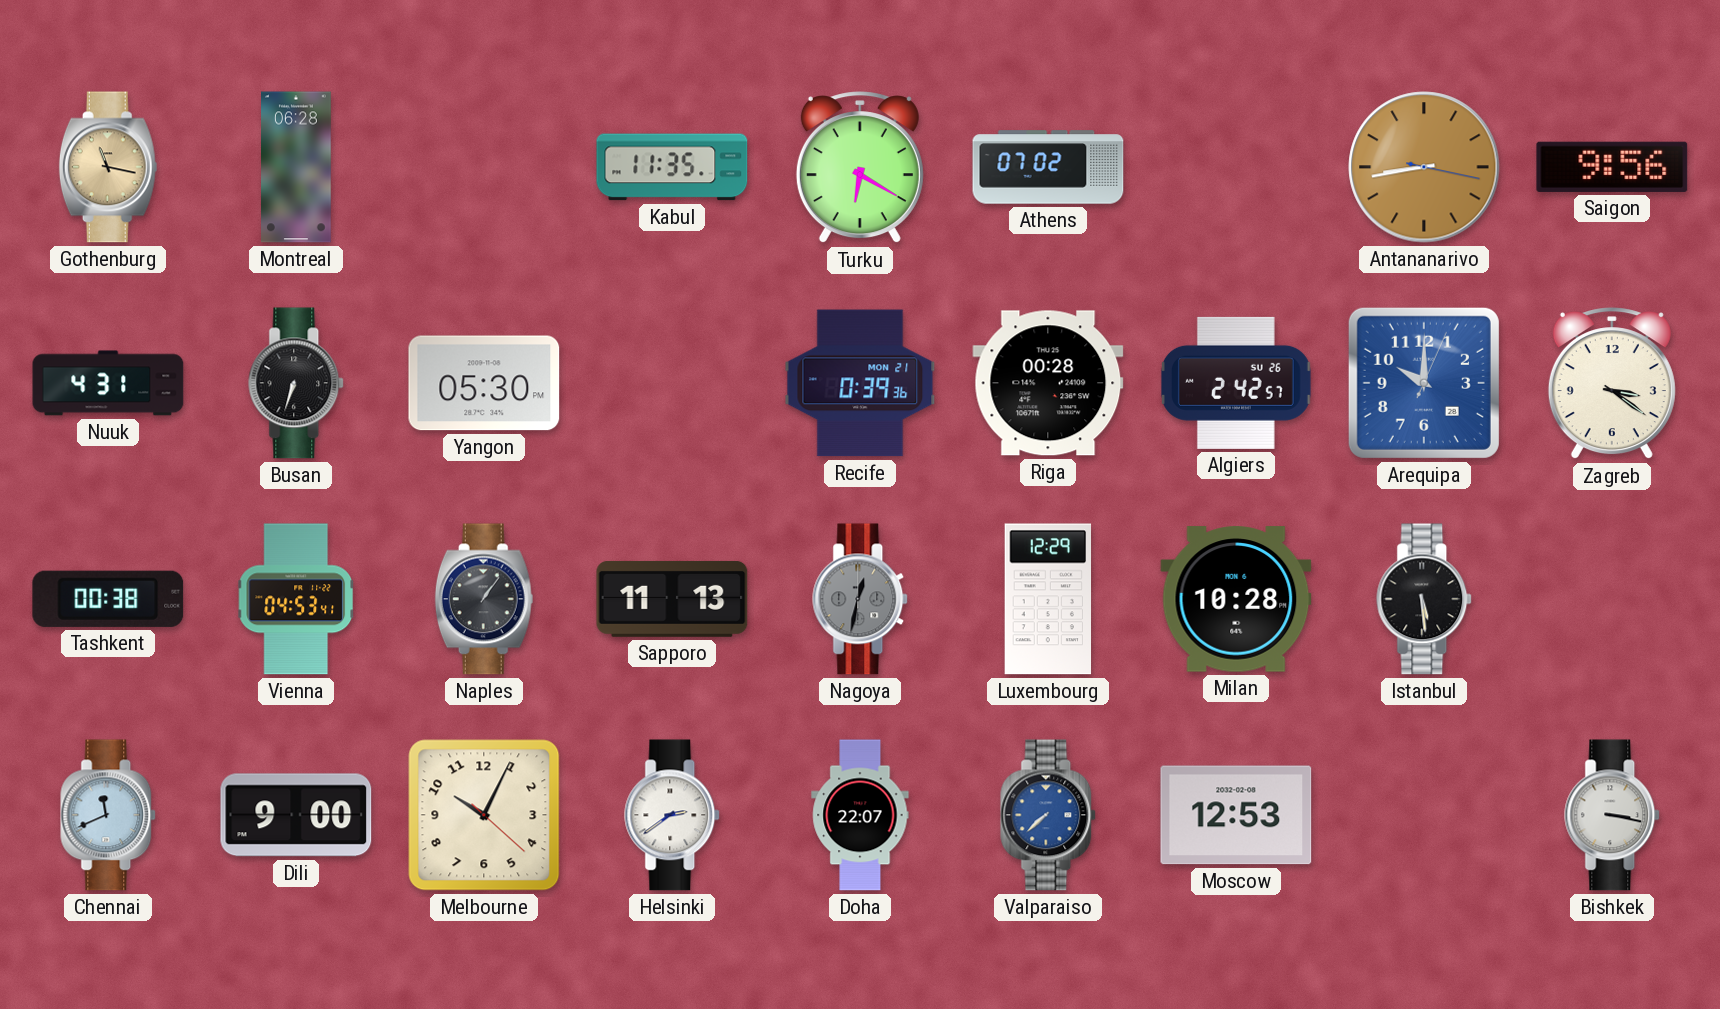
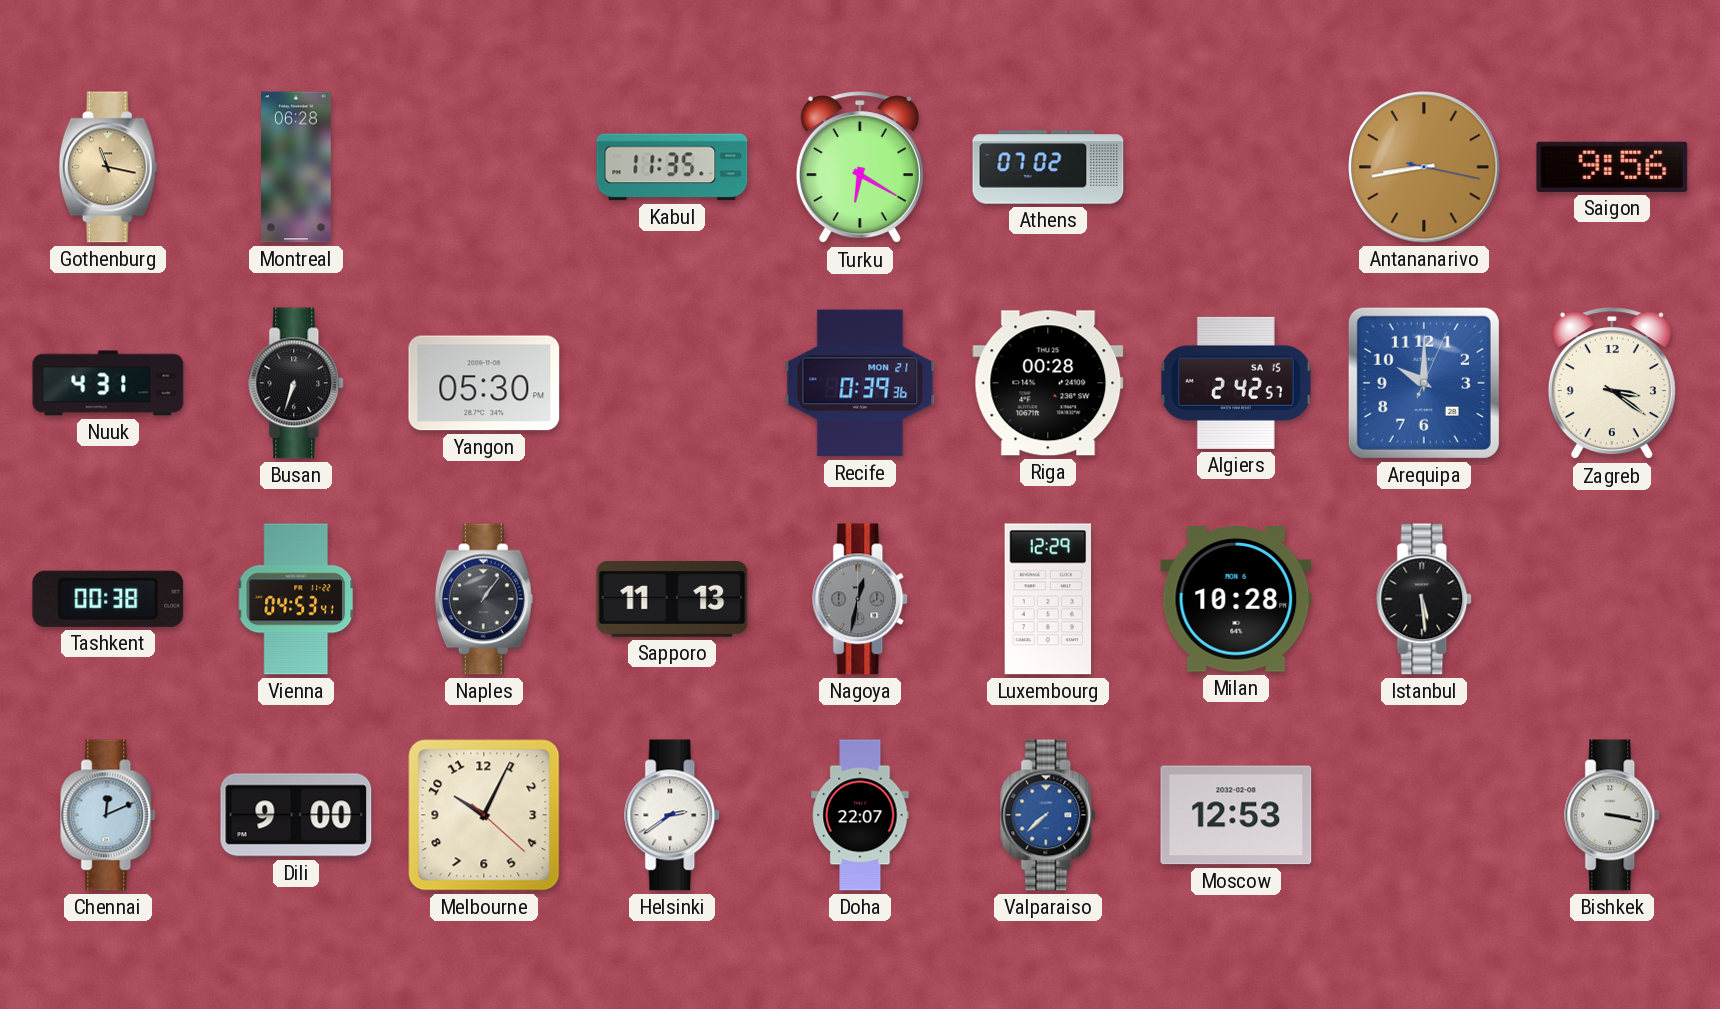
Algiers date: SU 26 -> SA 15
Chennai: 11:41 -> 12:11
